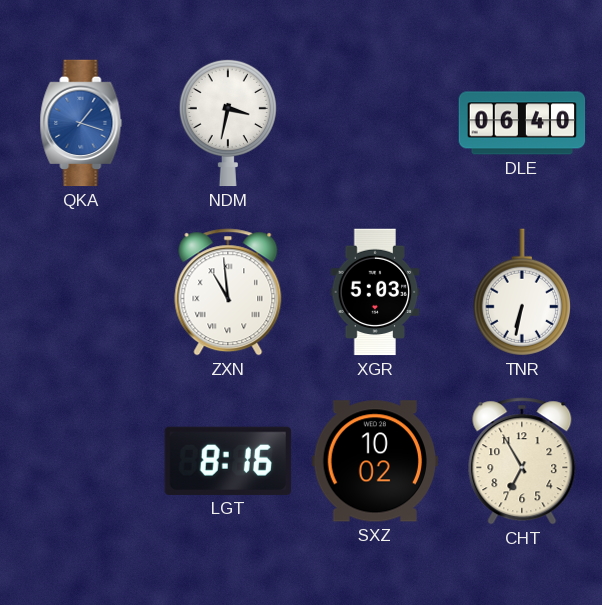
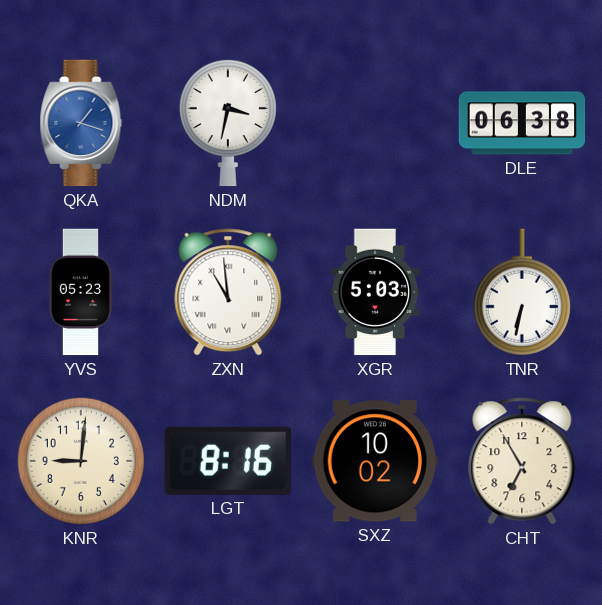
DLE: 06:40 -> 06:38
YVS: none -> 05:23
KNR: none -> 9:01
